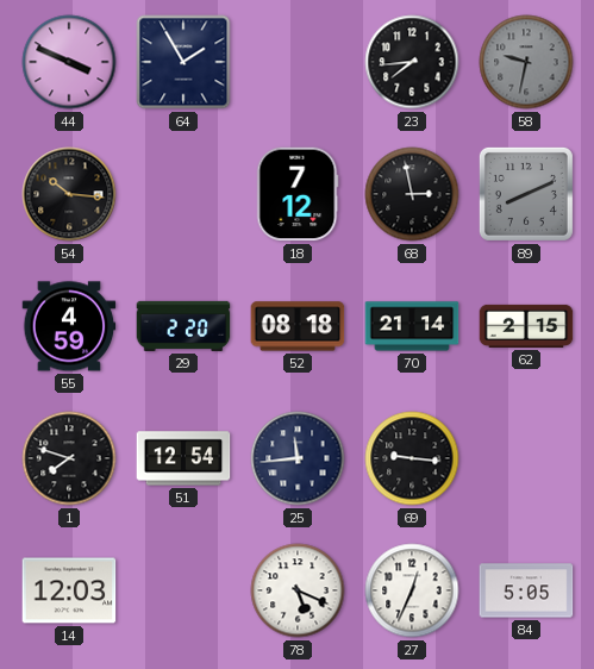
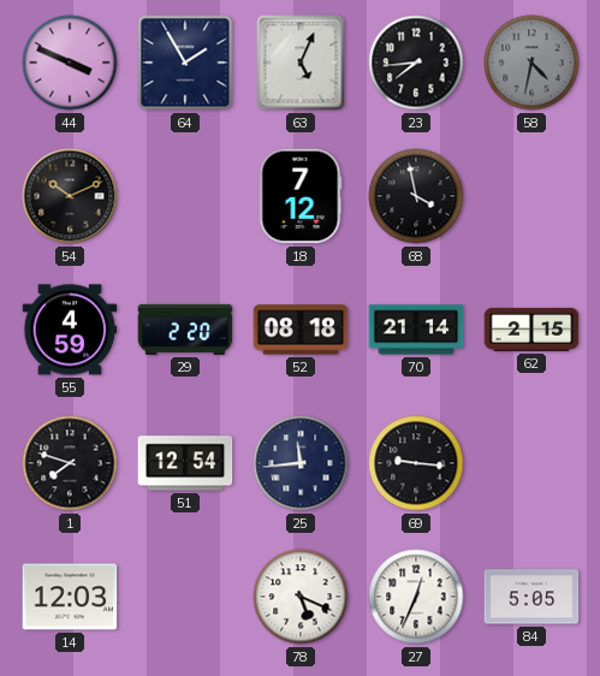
63: none -> 5:04
58: 9:32 -> 4:32
54: 10:16 -> 10:11
68: 2:58 -> 3:58
89: 8:11 -> none
